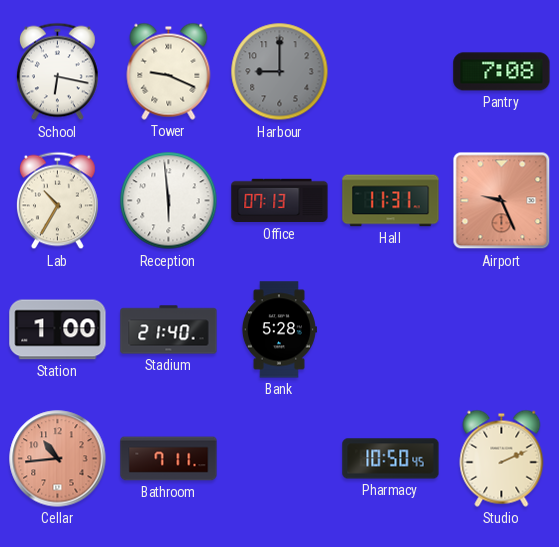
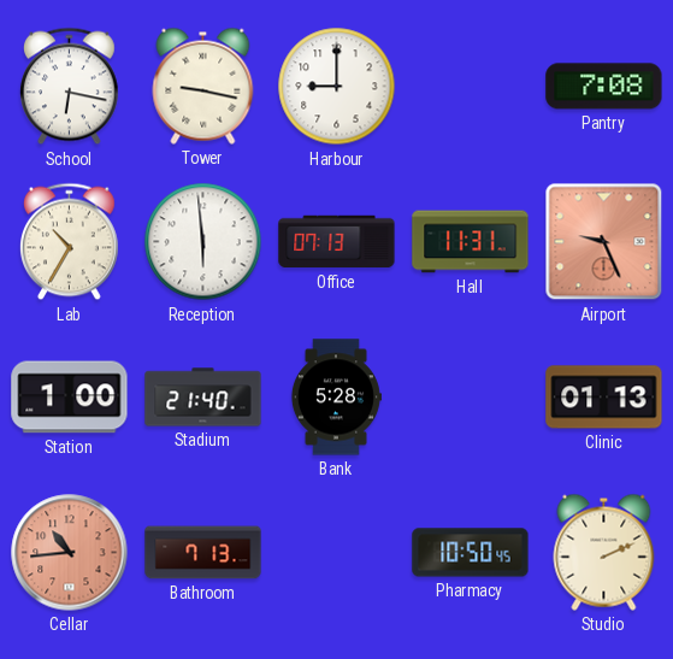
Tower: 9:19 -> 9:17
Harbour dial: grey -> white
Clinic: none -> 01:13
Bathroom: 7:11 -> 7:13
